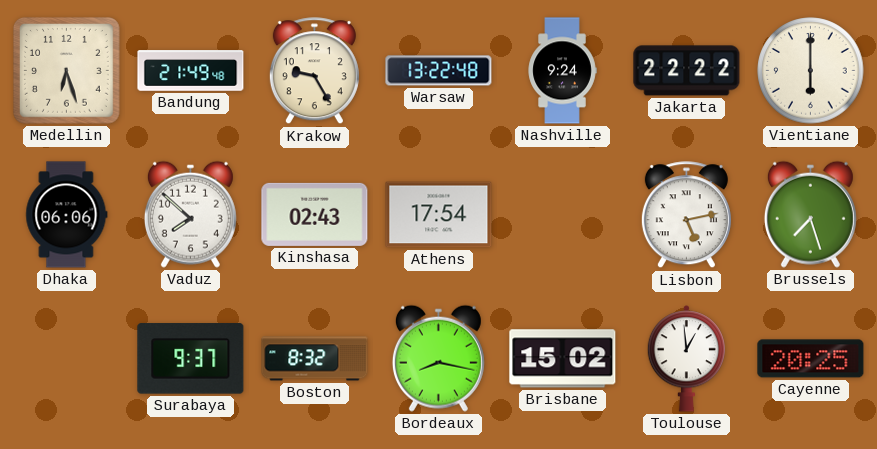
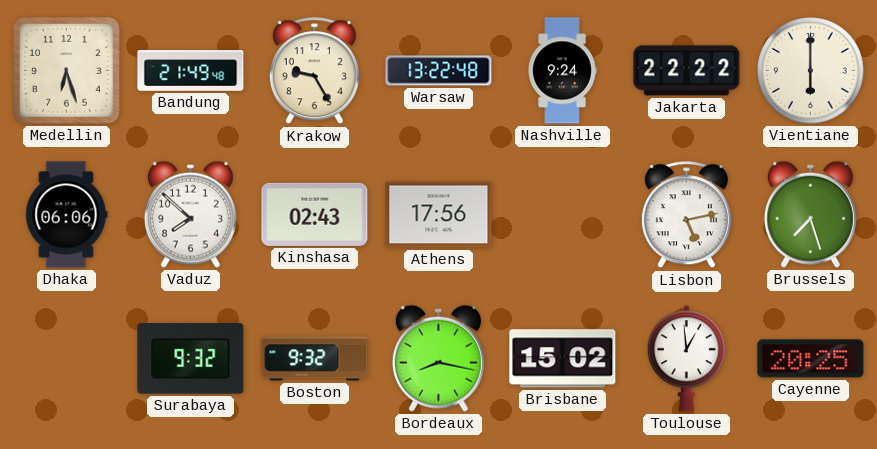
Athens: 17:54 -> 17:56
Surabaya: 9:37 -> 9:32
Boston: 8:32 -> 9:32
